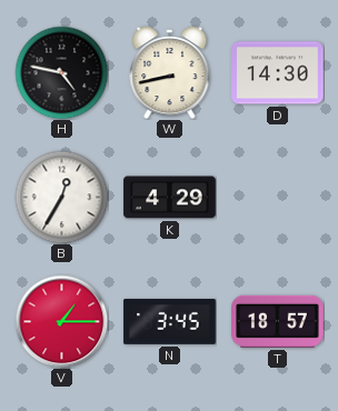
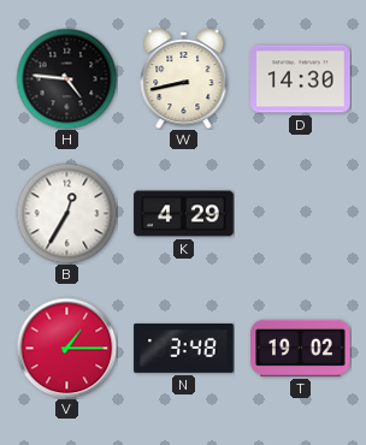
H: 4:47 -> 4:46
N: 3:45 -> 3:48
T: 18:57 -> 19:02
